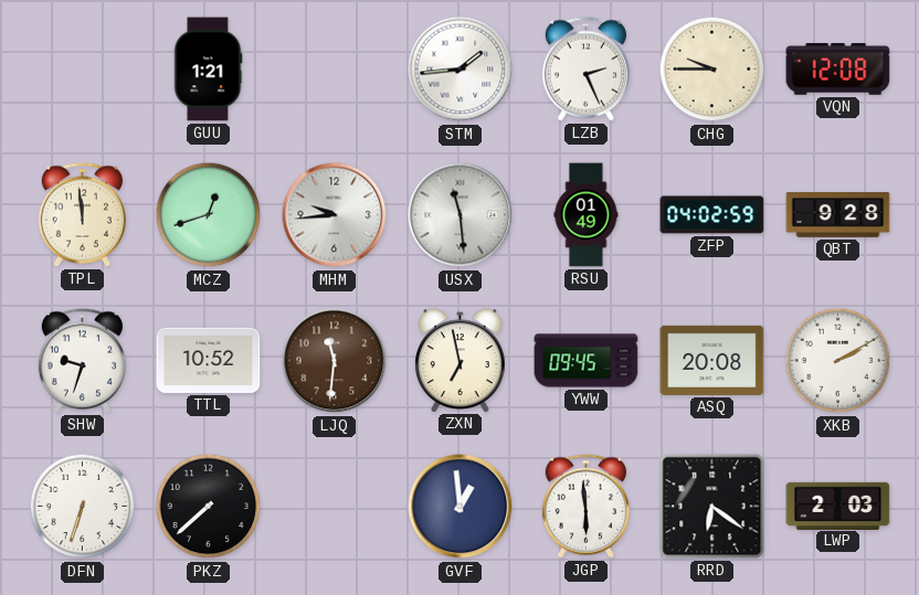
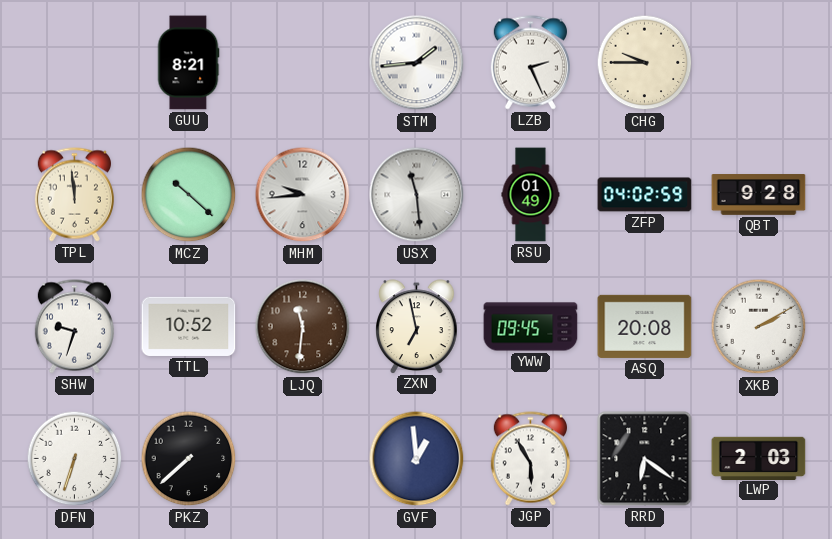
GUU: 1:21 -> 8:21
VQN: 12:08 -> none
MCZ: 12:42 -> 10:22
JGP: 5:59 -> 5:55
